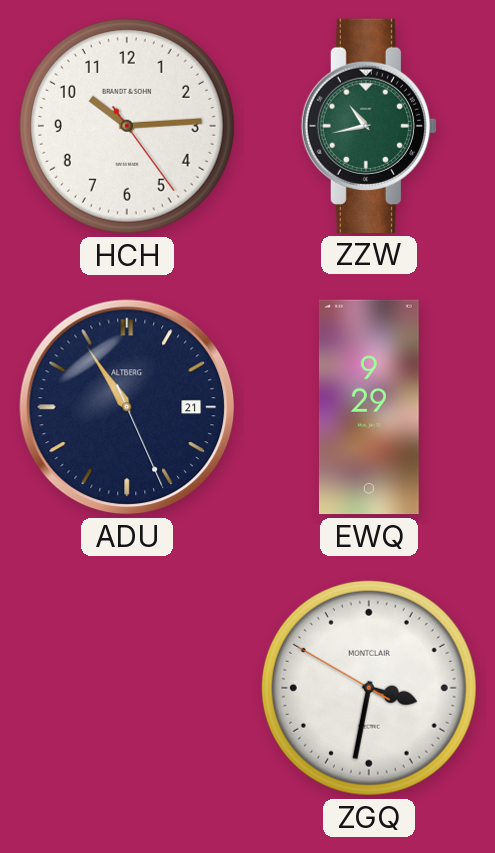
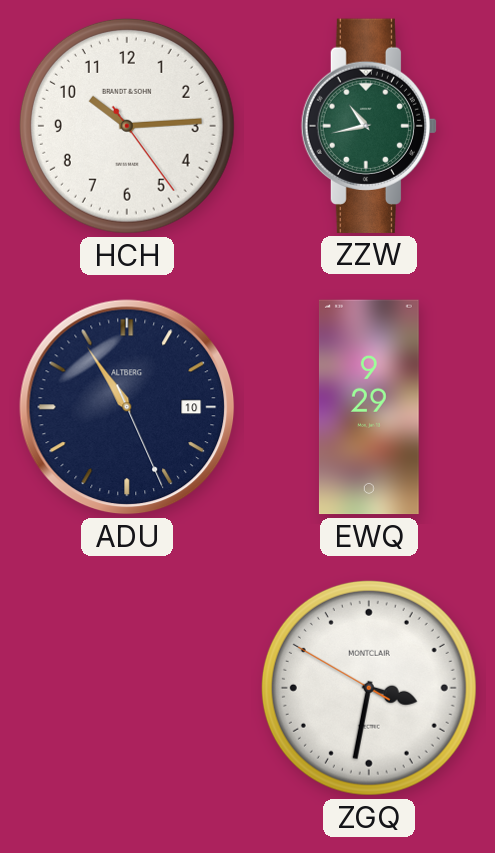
ADU date: 21 -> 10
